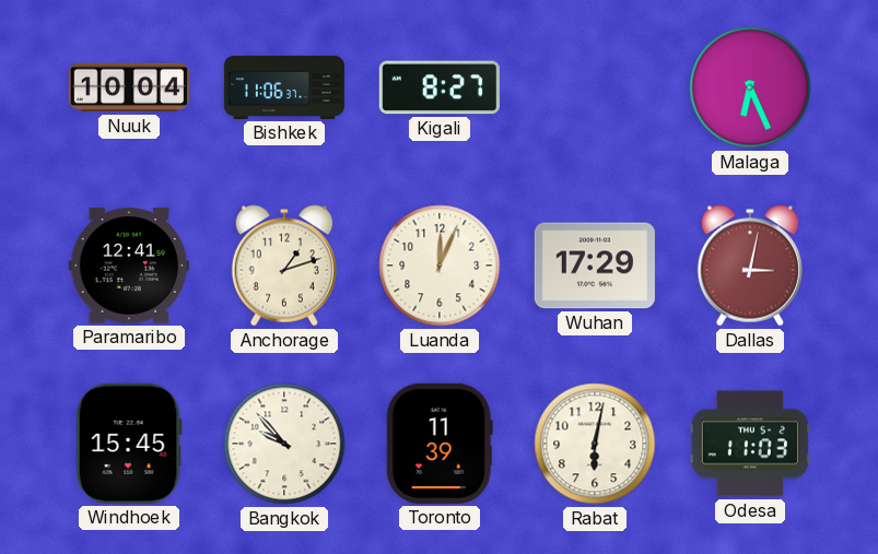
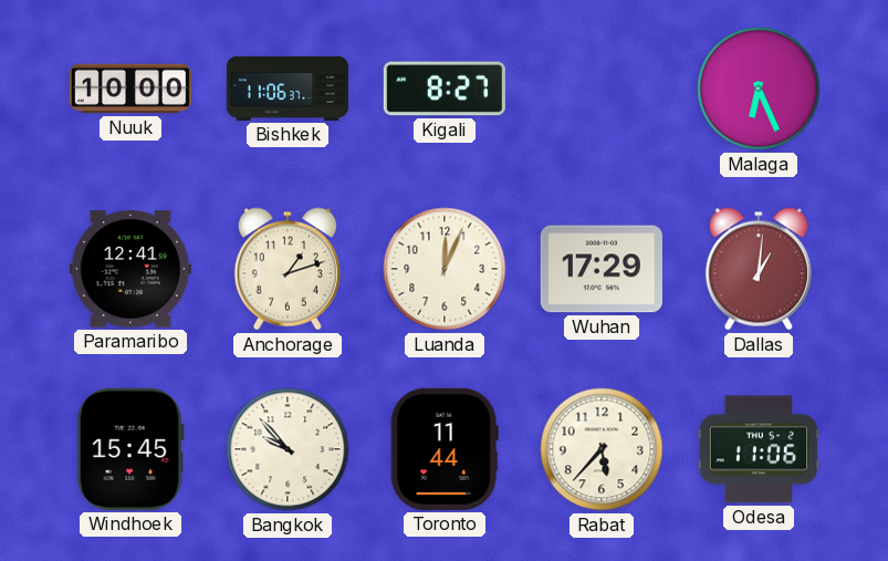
Nuuk: 10:04 -> 10:00
Dallas: 3:02 -> 1:01
Toronto: 11:39 -> 11:44
Rabat: 6:02 -> 5:37
Odesa: 11:03 -> 11:06
